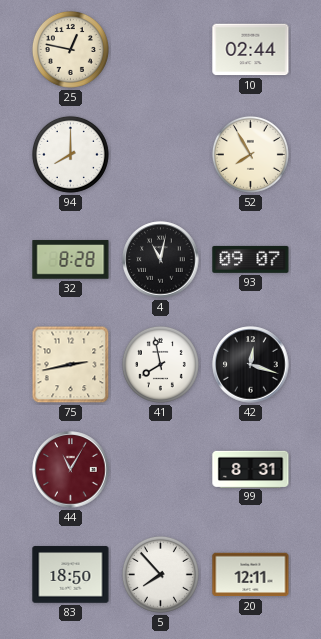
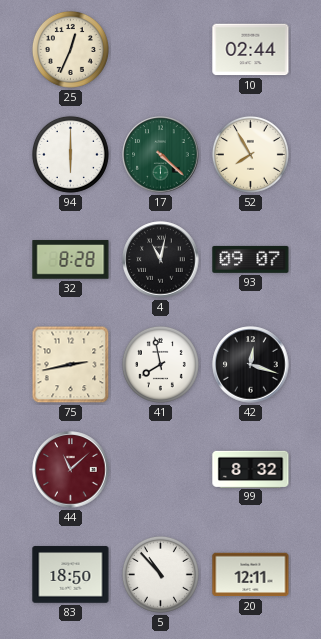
25: 12:47 -> 12:34
94: 8:00 -> 6:00
17: none -> 4:22
44: 11:05 -> 11:08
99: 8:31 -> 8:32
5: 7:53 -> 10:53
